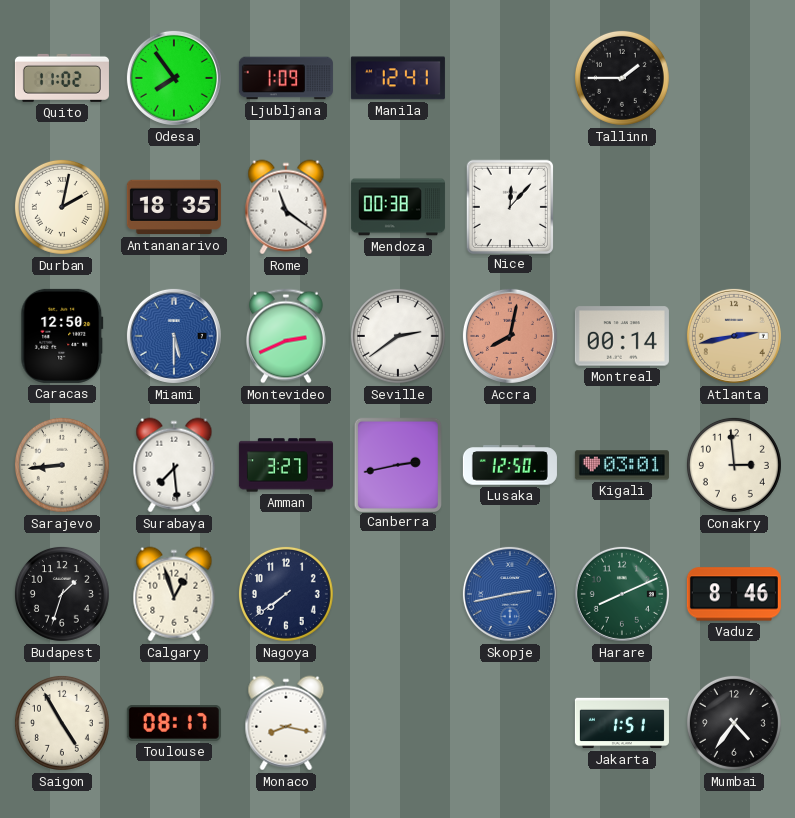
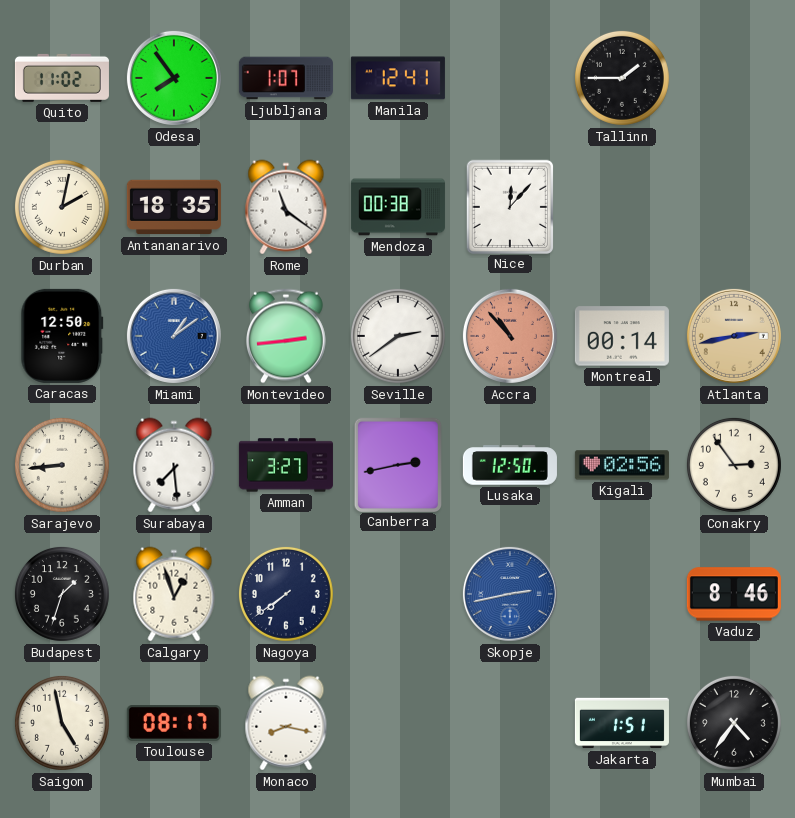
Ljubljana: 1:09 -> 1:07
Miami: 5:30 -> 1:09
Montevideo: 2:41 -> 2:44
Accra: 8:02 -> 10:53
Kigali: 03:01 -> 02:56
Conakry: 2:59 -> 2:54
Harare: 8:11 -> none
Saigon: 4:55 -> 4:58
